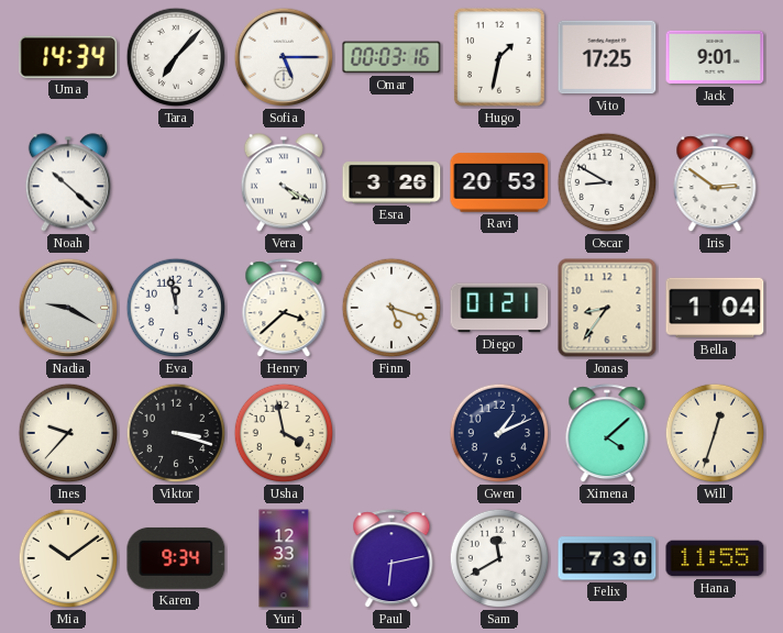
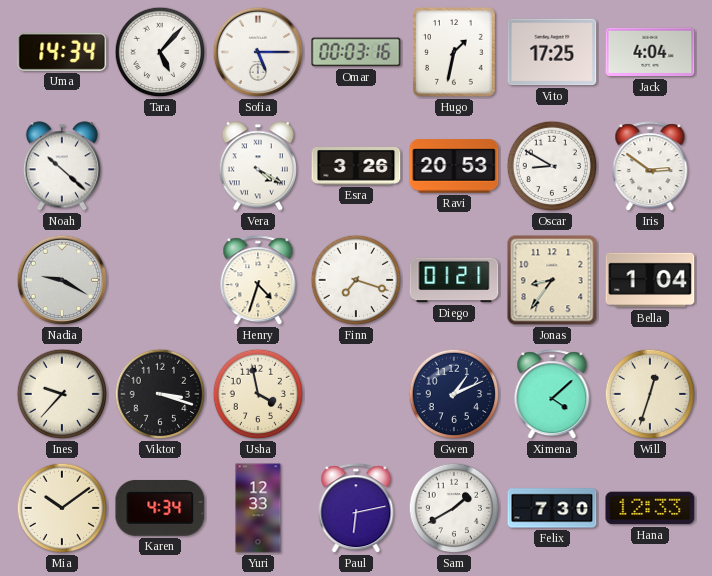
Tara: 7:07 -> 5:07
Jack: 9:01 -> 4:04
Eva: 11:58 -> none
Henry: 3:38 -> 4:33
Finn: 5:18 -> 7:18
Karen: 9:34 -> 4:34
Sam: 11:40 -> 1:40
Hana: 11:55 -> 12:33
